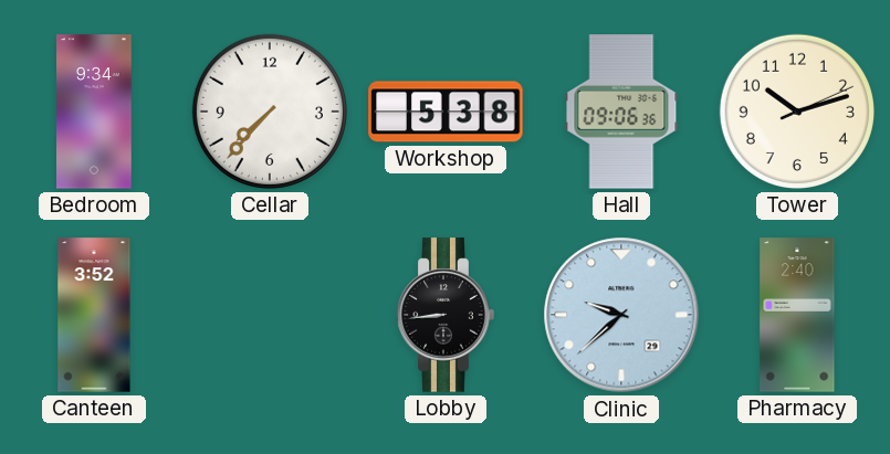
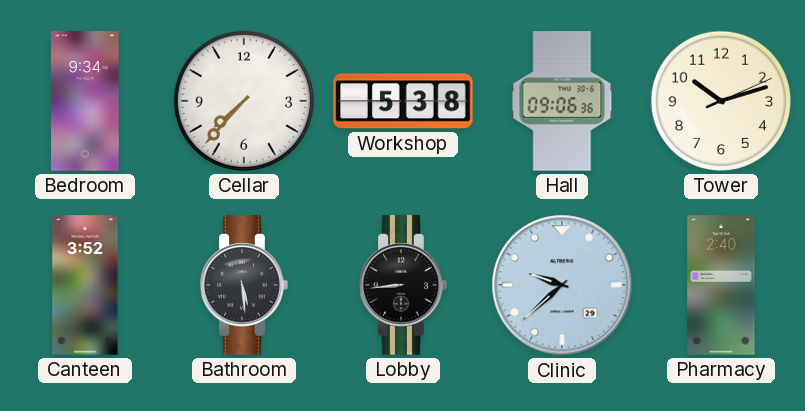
Bathroom: none -> 5:29
